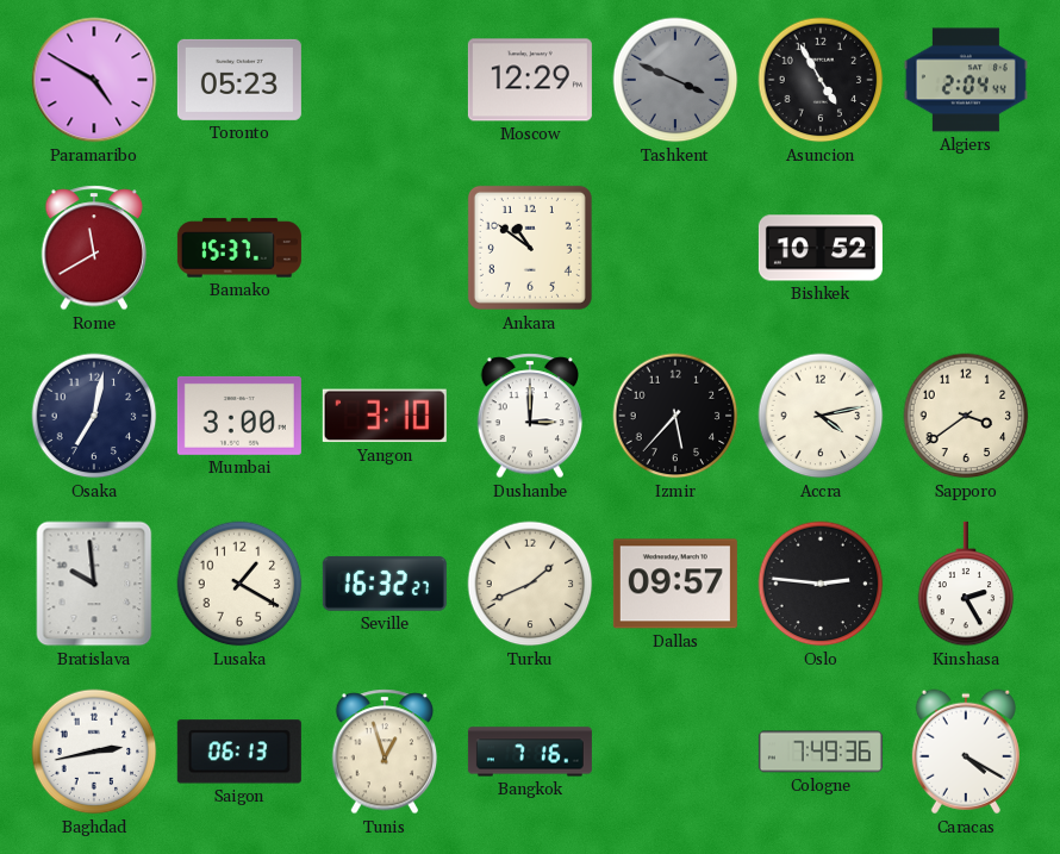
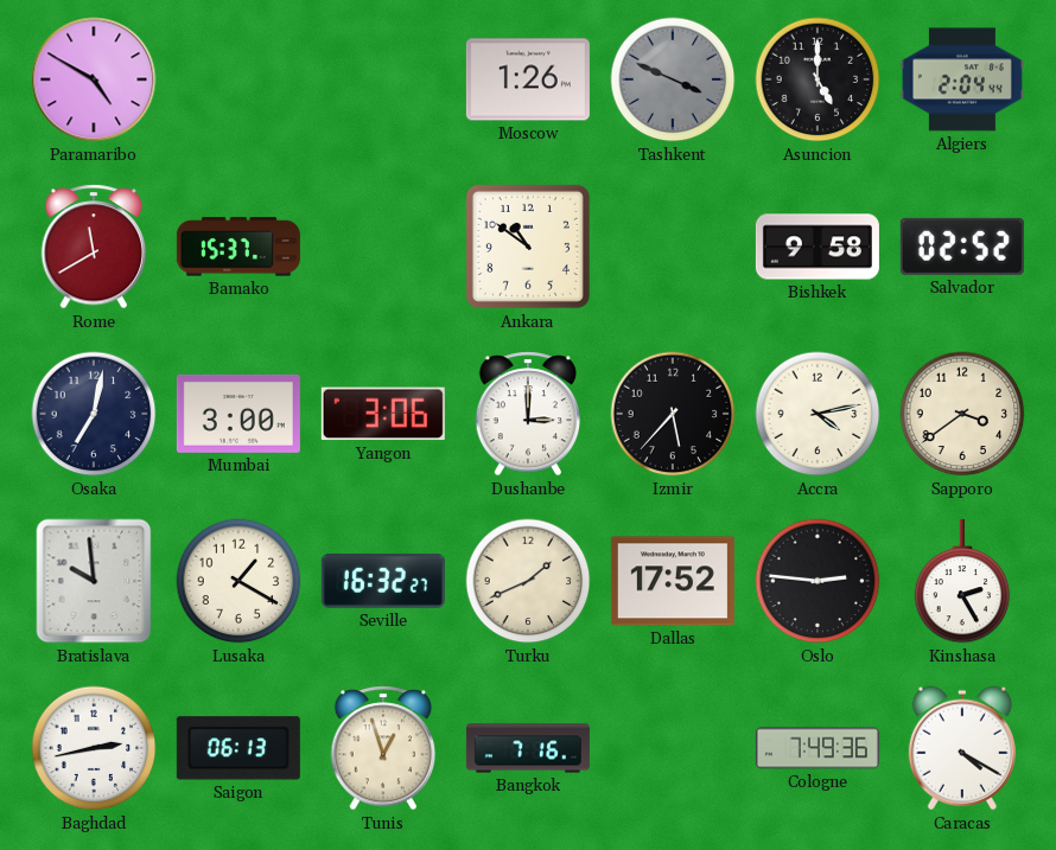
Toronto: 05:23 -> none
Moscow: 12:29 -> 1:26
Asuncion: 4:55 -> 5:00
Bishkek: 10:52 -> 9:58
Salvador: none -> 02:52
Yangon: 3:10 -> 3:06
Dallas: 09:57 -> 17:52
